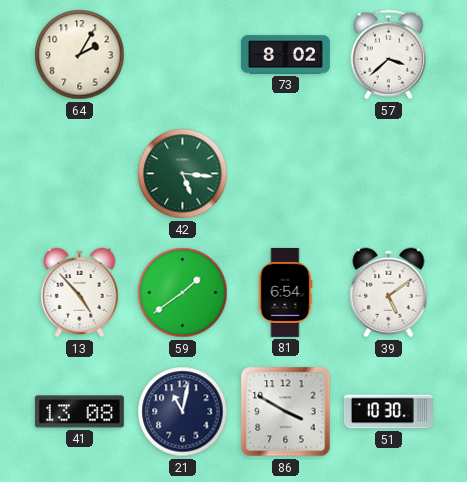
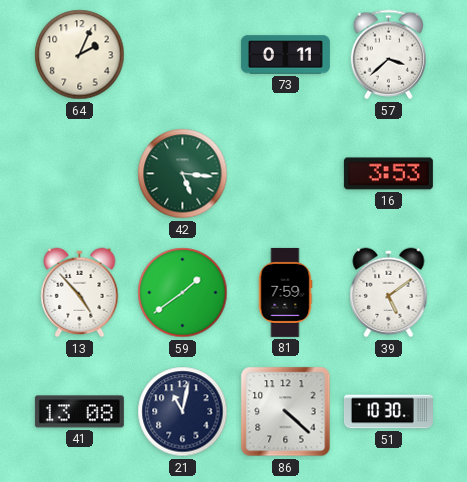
64: 2:05 -> 2:04
73: 8:02 -> 0:11
16: none -> 3:53
81: 6:54 -> 7:59
86: 3:50 -> 4:22
